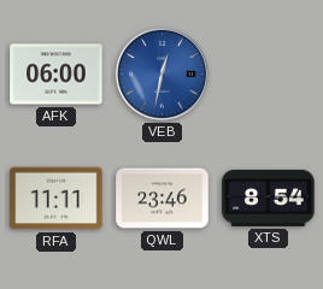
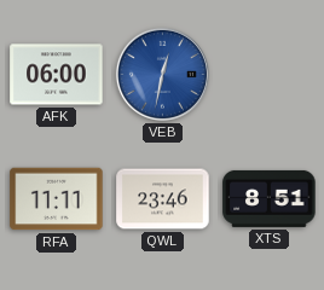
XTS: 8:54 -> 8:51
